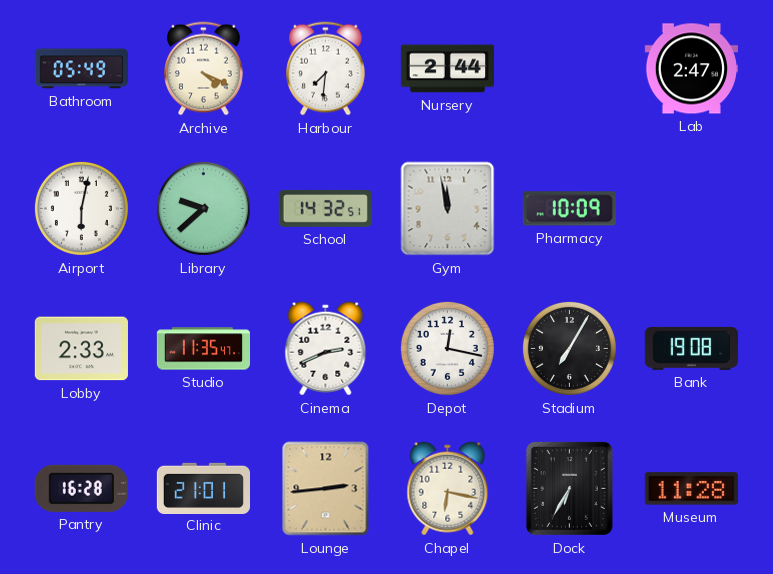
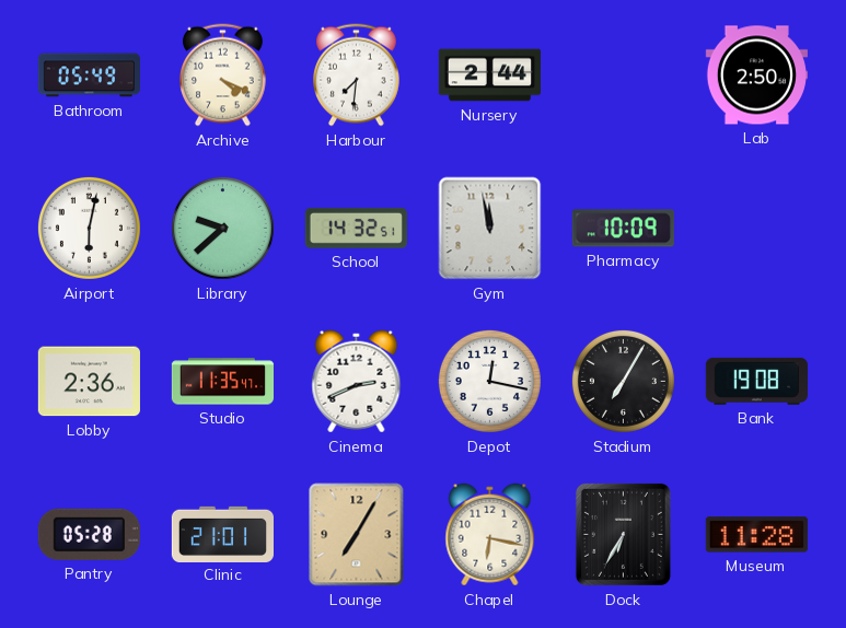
Lab: 2:47 -> 2:50
Lobby: 2:33 -> 2:36
Pantry: 16:28 -> 05:28
Lounge: 2:44 -> 7:05
